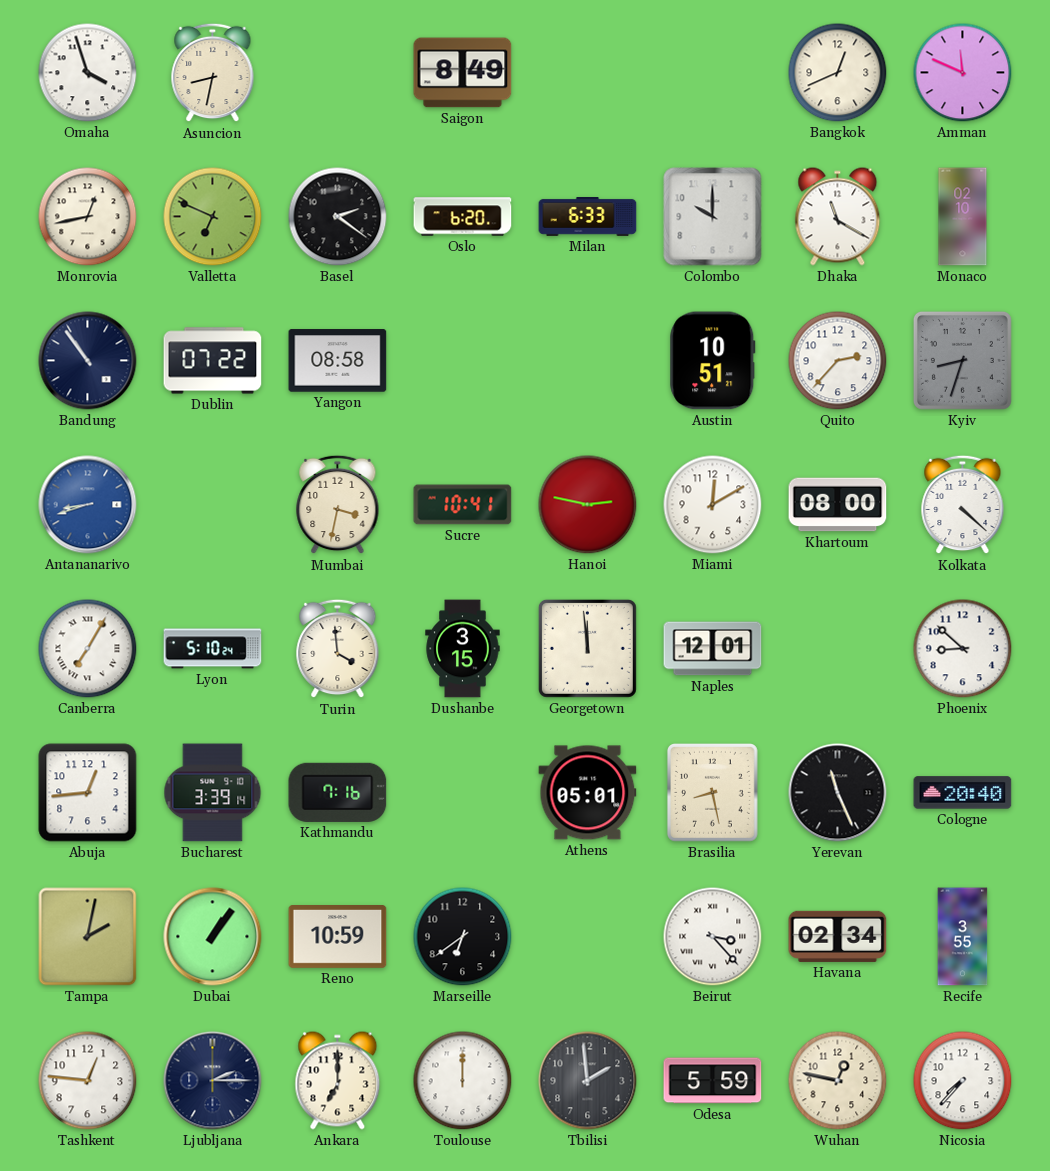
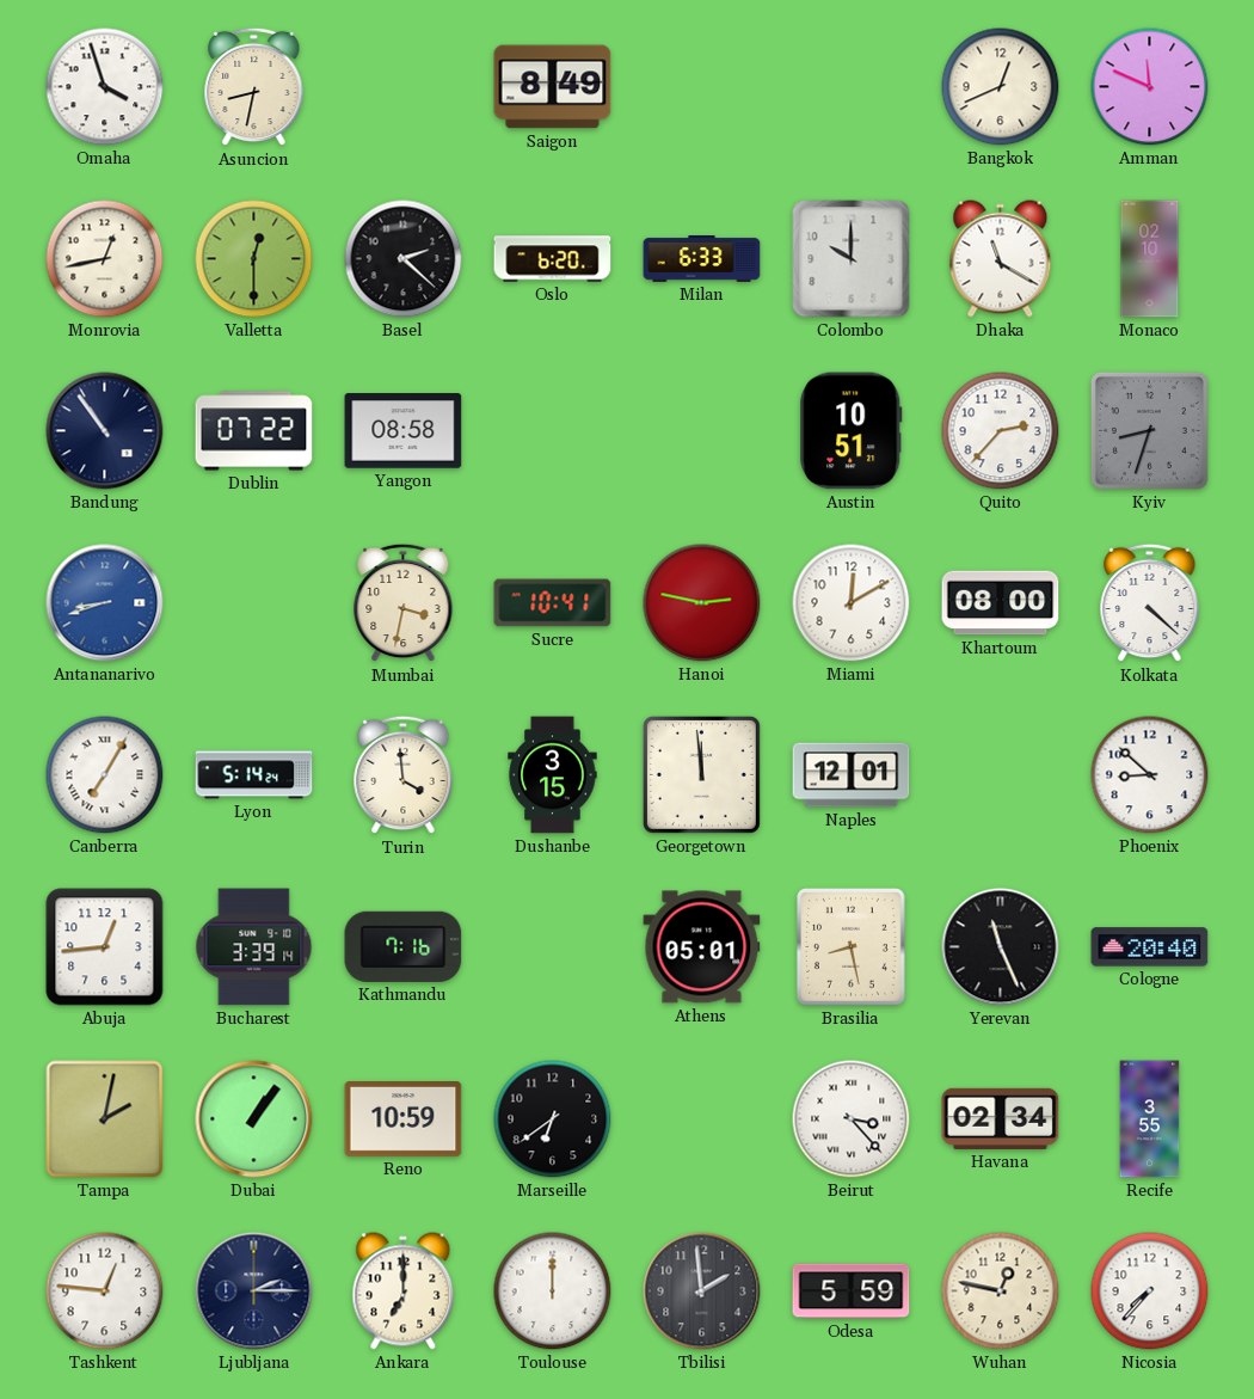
Valletta: 6:49 -> 12:30
Basel: 2:21 -> 2:22
Lyon: 5:10 -> 5:14
